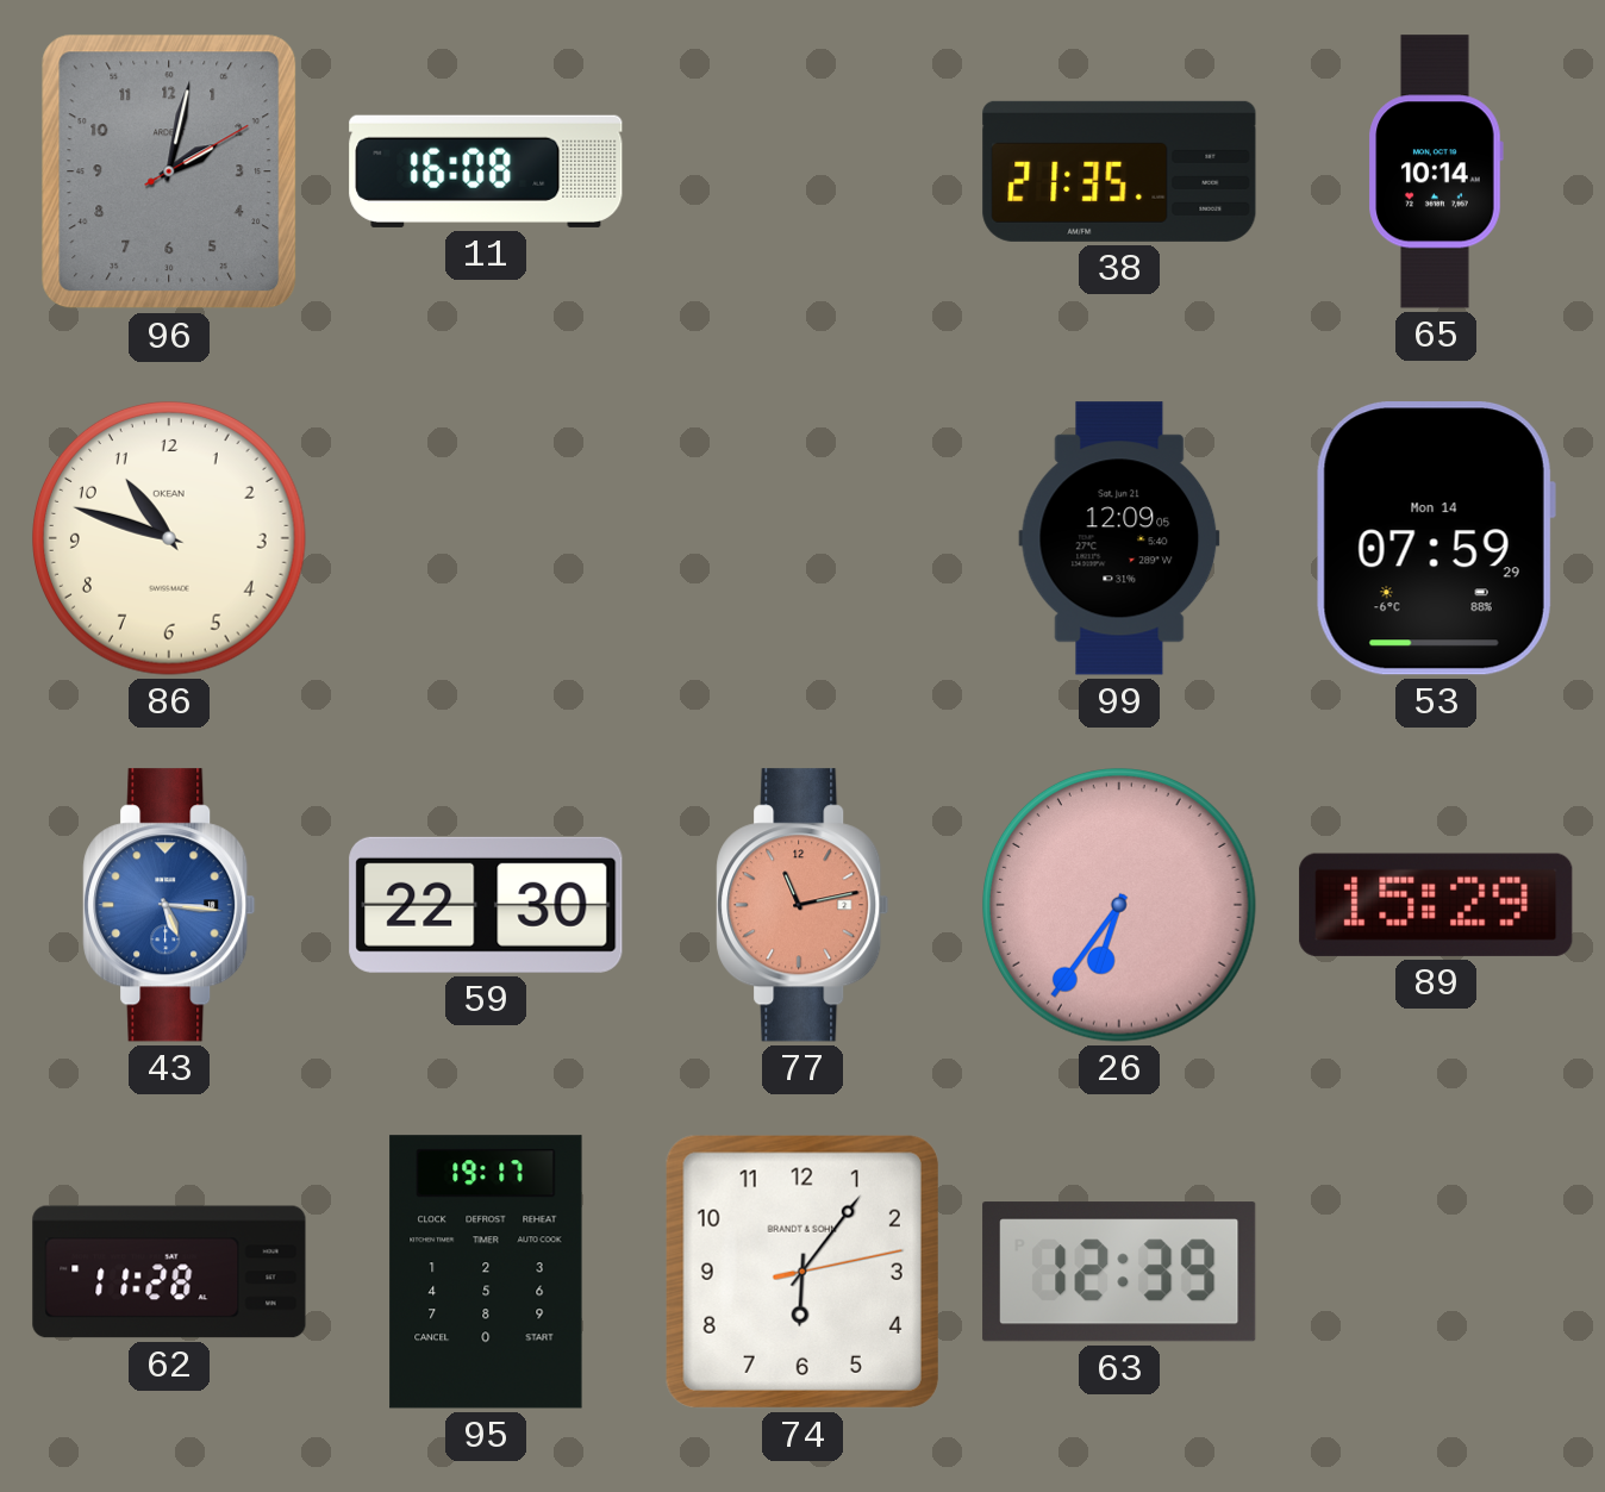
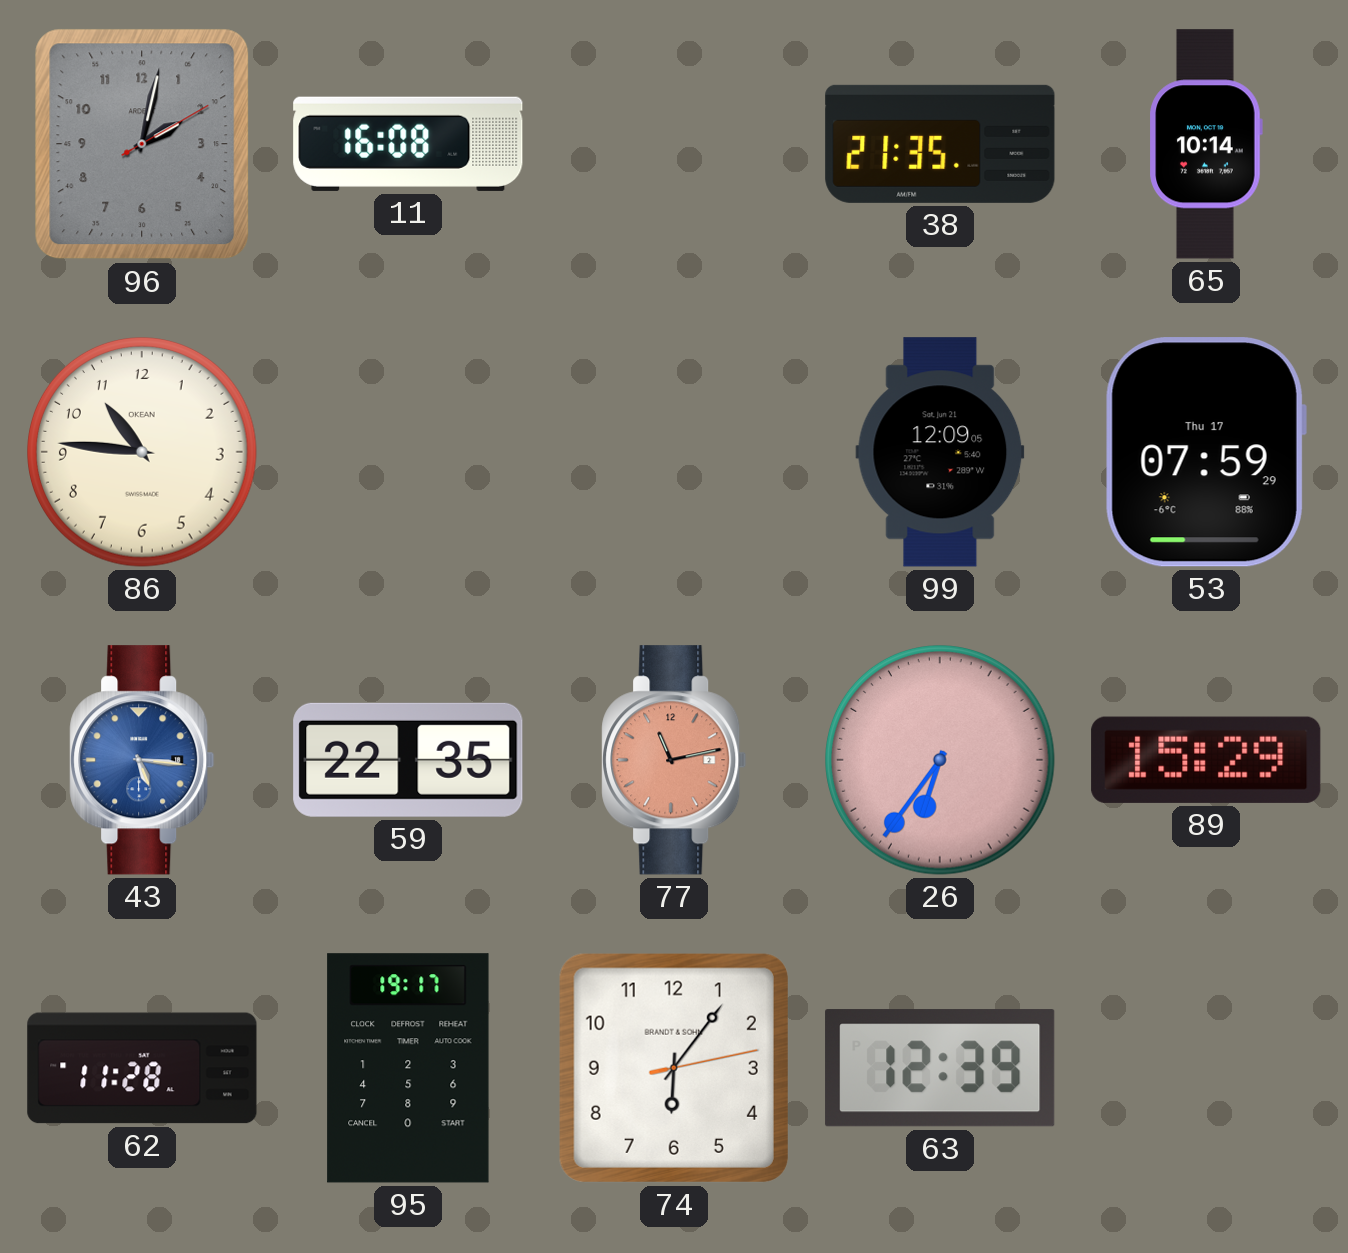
86: 10:48 -> 10:46
53 date: Mon 14 -> Thu 17
59: 22:30 -> 22:35
